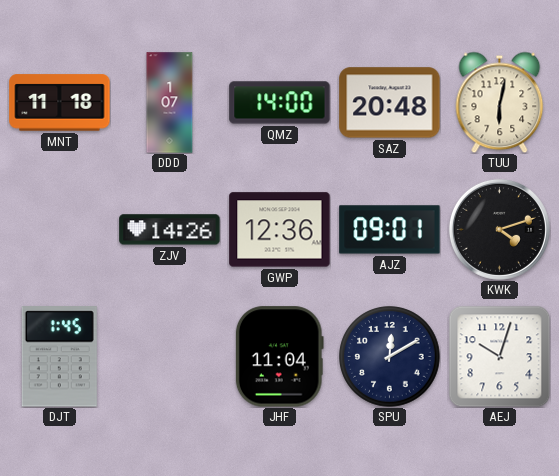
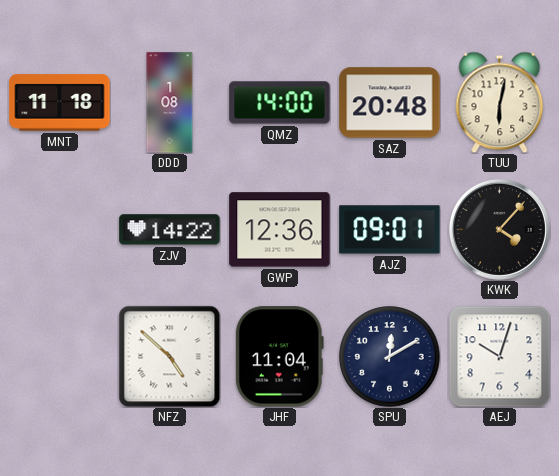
DDD: 1:07 -> 1:08
ZJV: 14:26 -> 14:22
KWK: 4:12 -> 4:07
DJT: 1:45 -> none
NFZ: none -> 4:52
